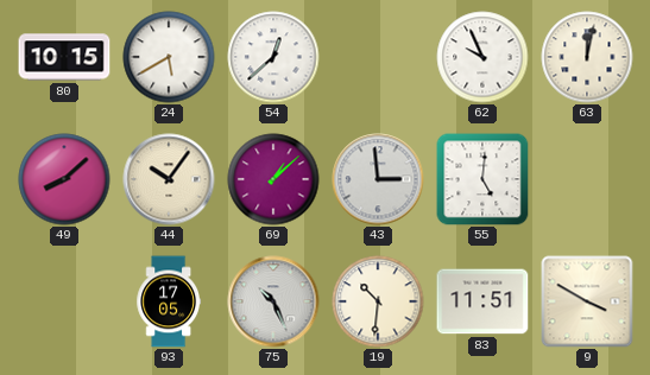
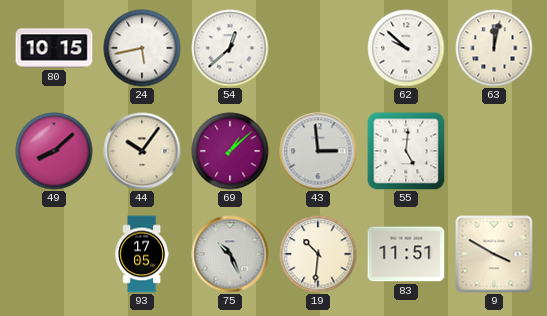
24: 5:40 -> 5:43
62: 9:56 -> 9:52
